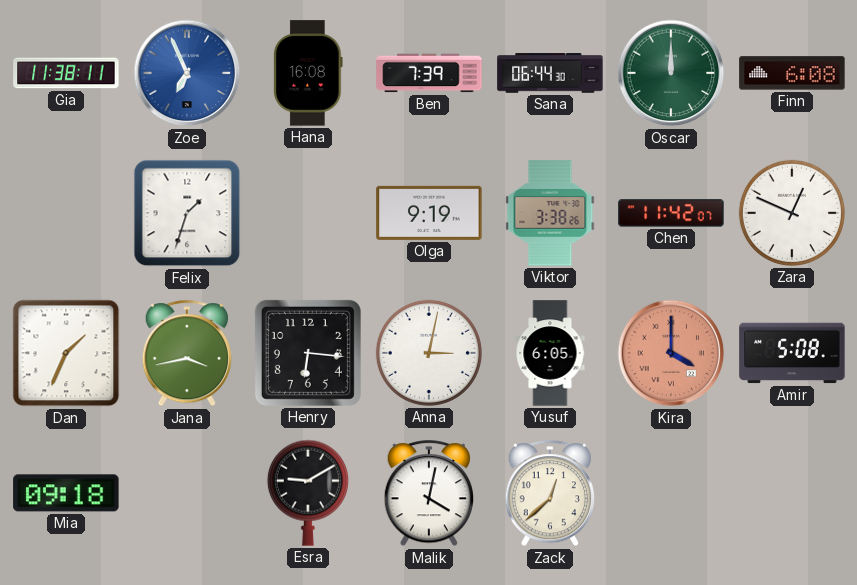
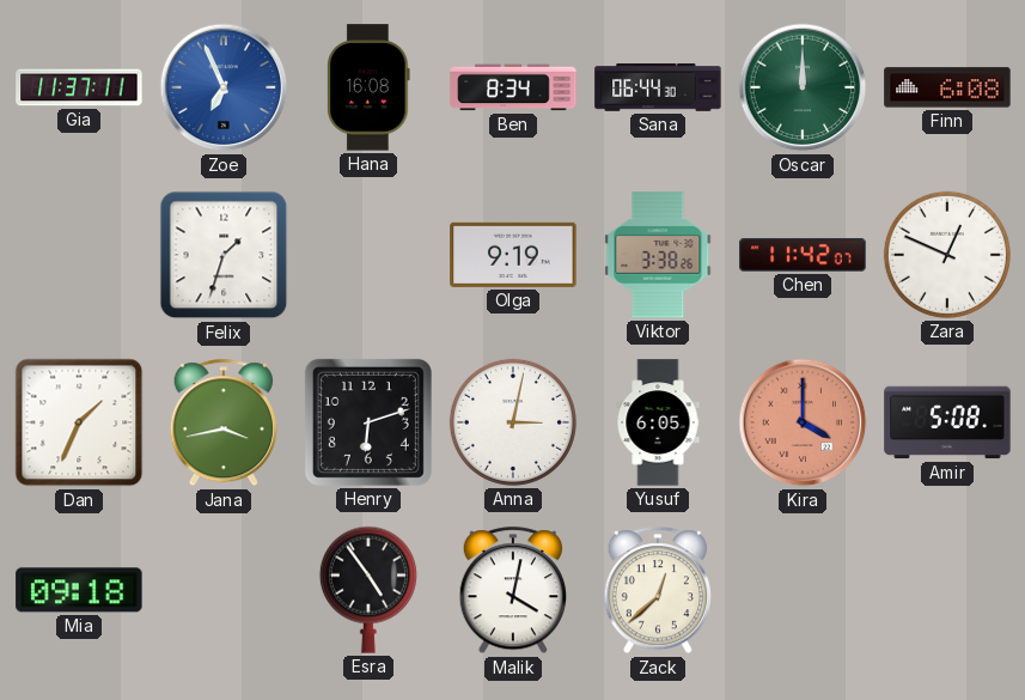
Gia: 11:38 -> 11:37
Ben: 7:39 -> 8:34
Henry: 6:16 -> 6:12
Esra: 9:10 -> 4:54
